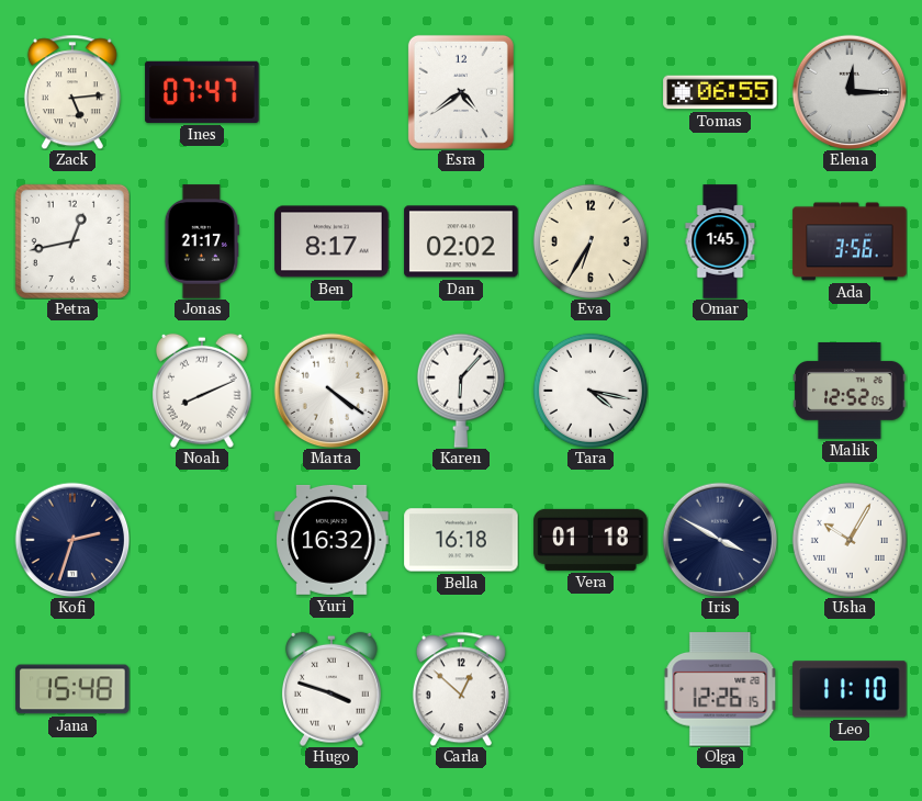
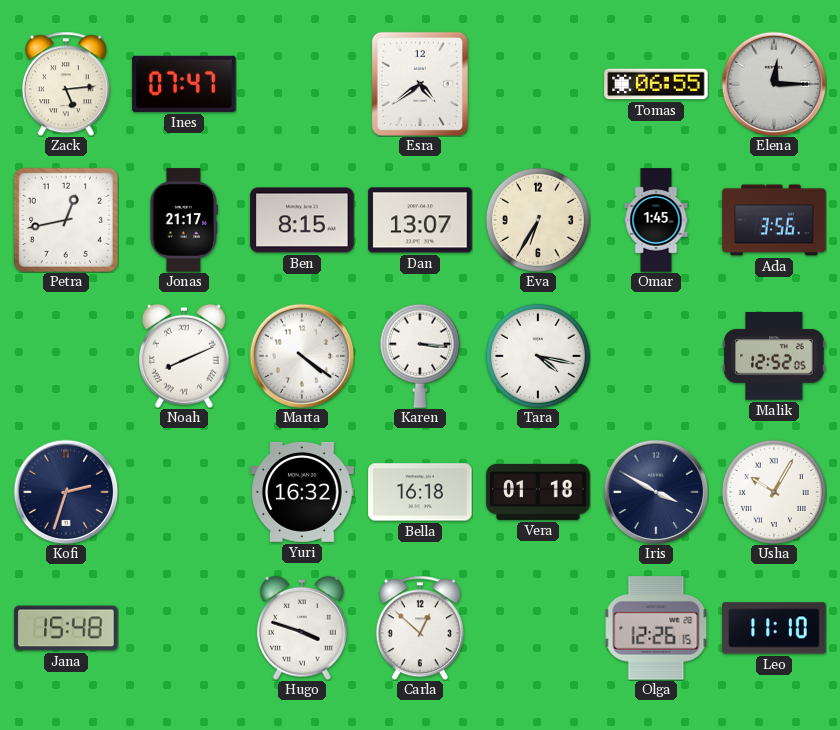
Ben: 8:17 -> 8:15
Dan: 02:02 -> 13:07
Karen: 6:07 -> 3:16
